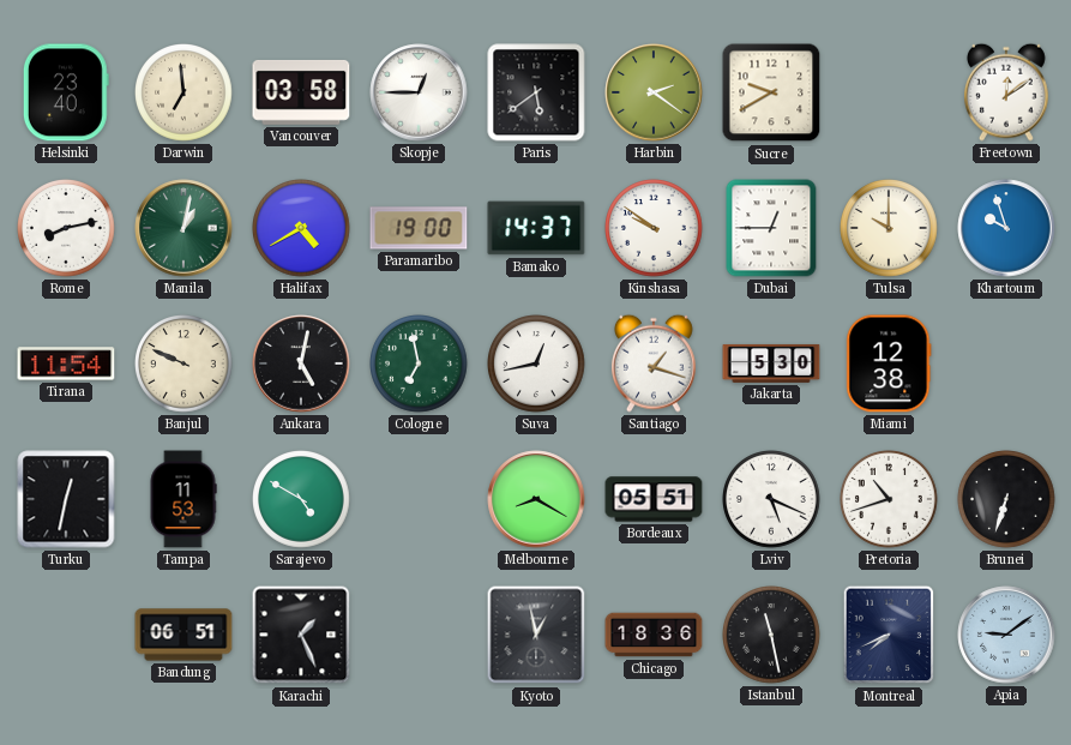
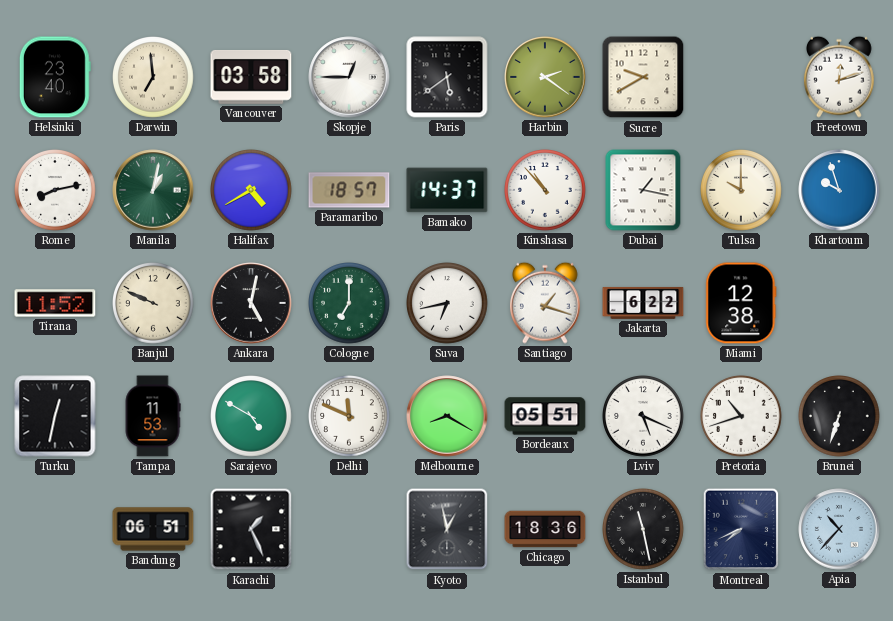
Freetown: 12:09 -> 12:12
Paramaribo: 19:00 -> 18:57
Kinshasa: 9:51 -> 10:53
Dubai: 12:45 -> 1:17
Tirana: 11:54 -> 11:52
Cologne: 6:58 -> 7:00
Suva: 12:43 -> 6:43
Jakarta: 5:30 -> 6:22
Delhi: none -> 11:49
Apia: 9:09 -> 10:37
